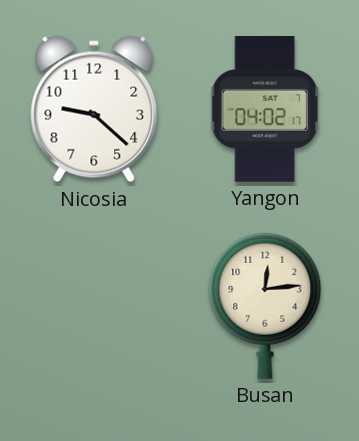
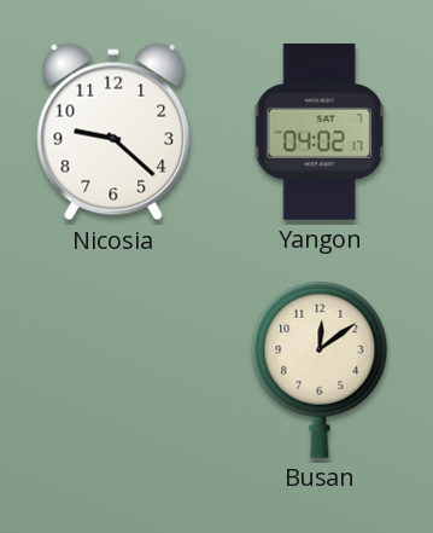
Busan: 12:14 -> 12:09
